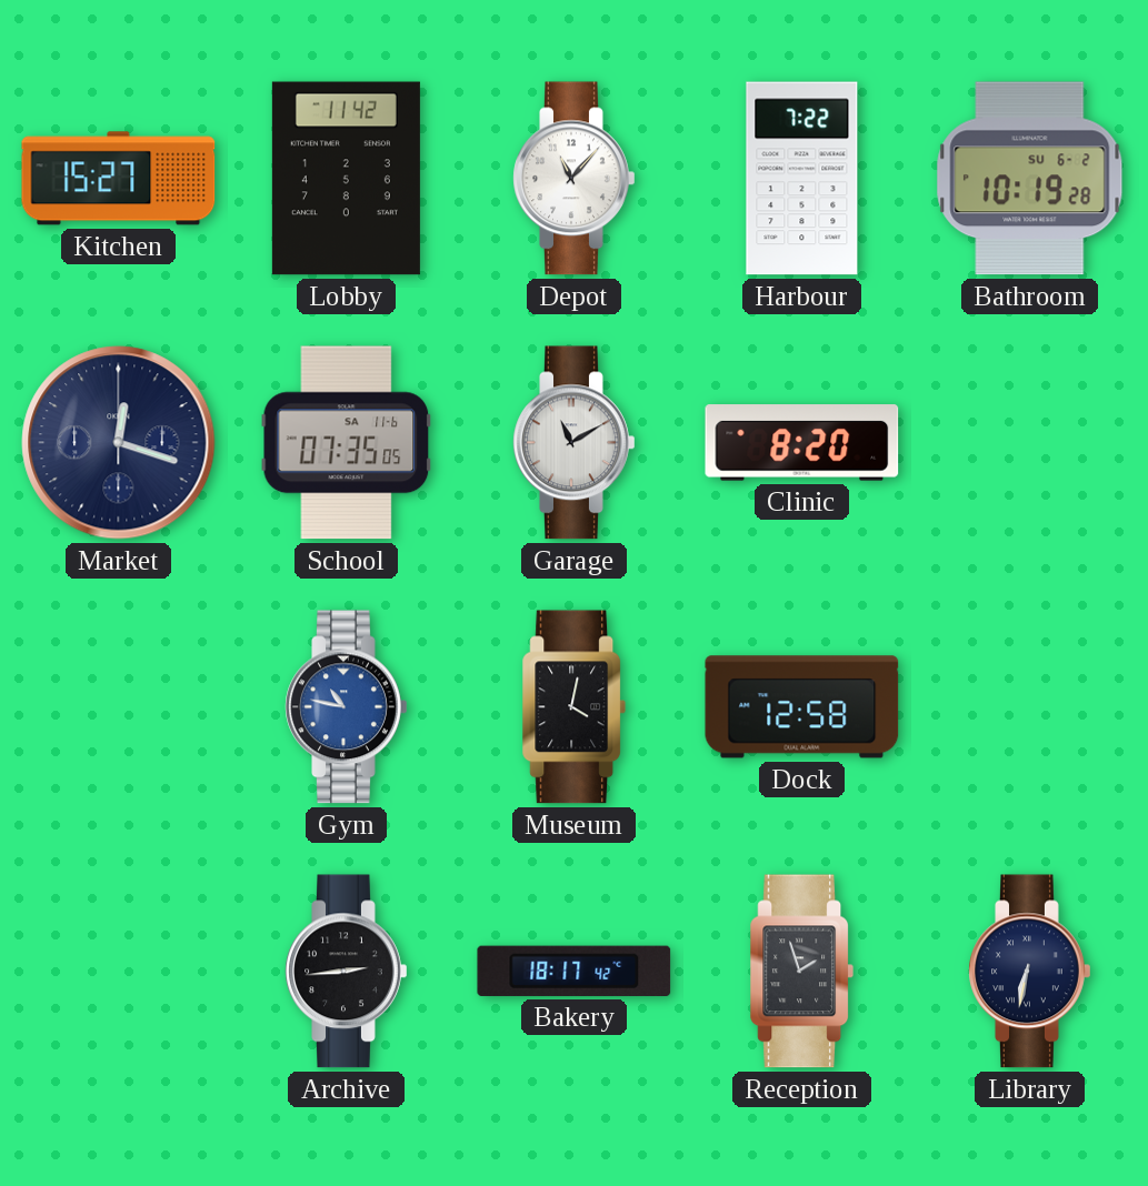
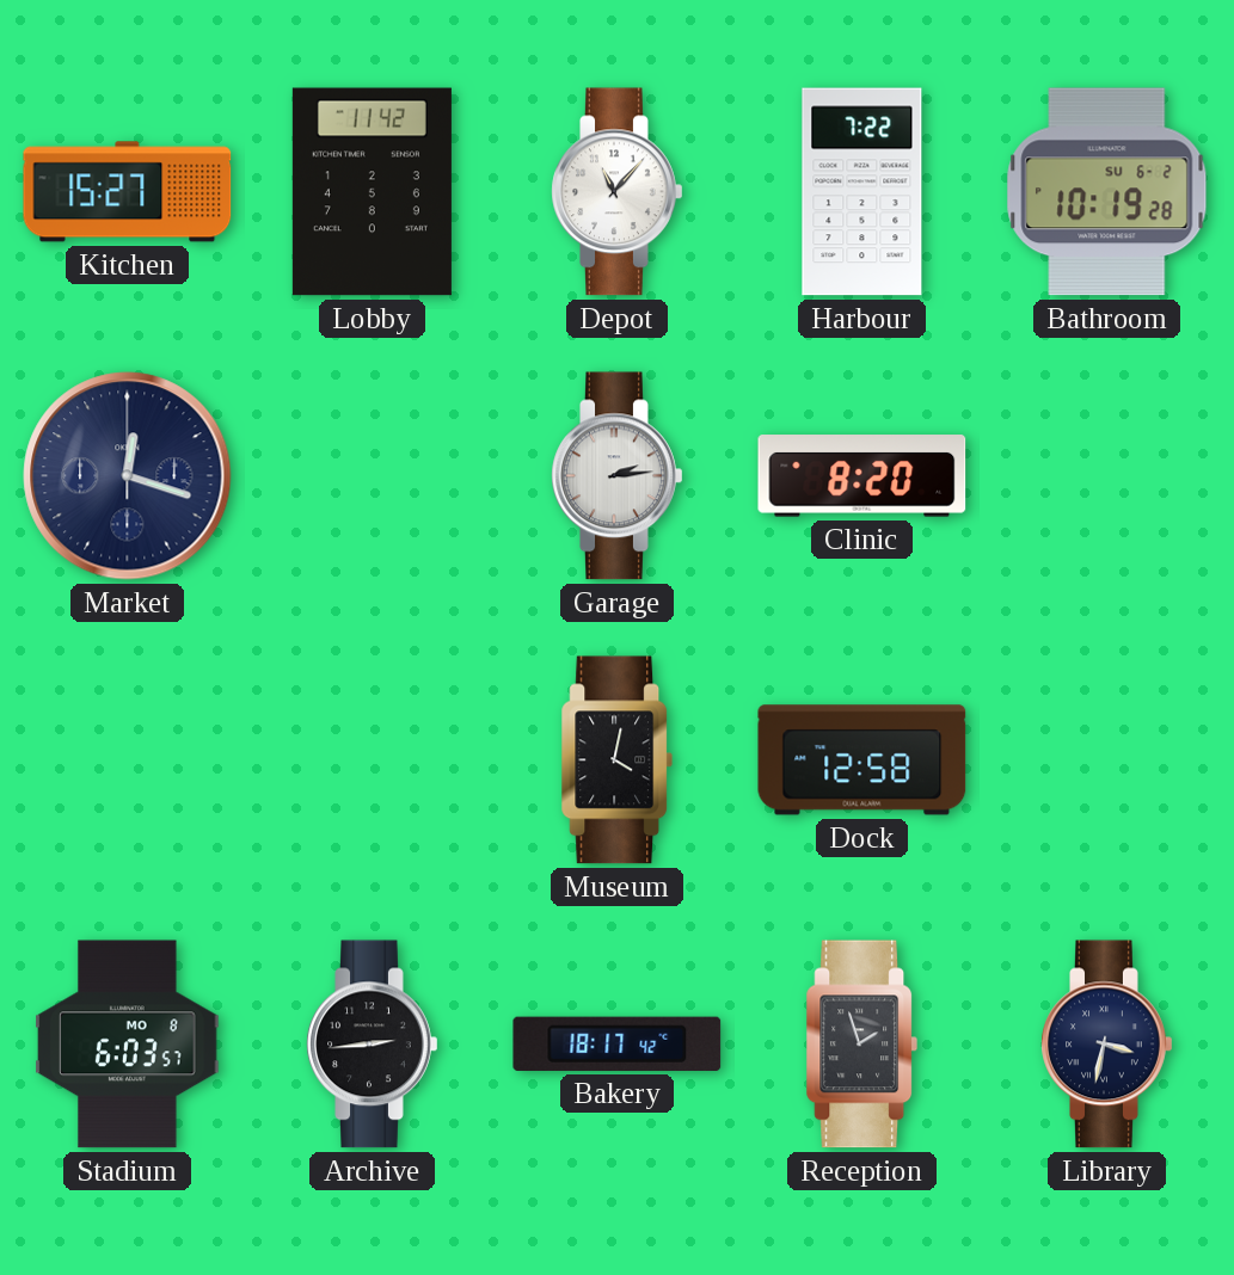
School: 07:35 -> none
Garage: 11:10 -> 2:14
Gym: 10:47 -> none
Stadium: none -> 6:03
Library: 6:32 -> 3:32
